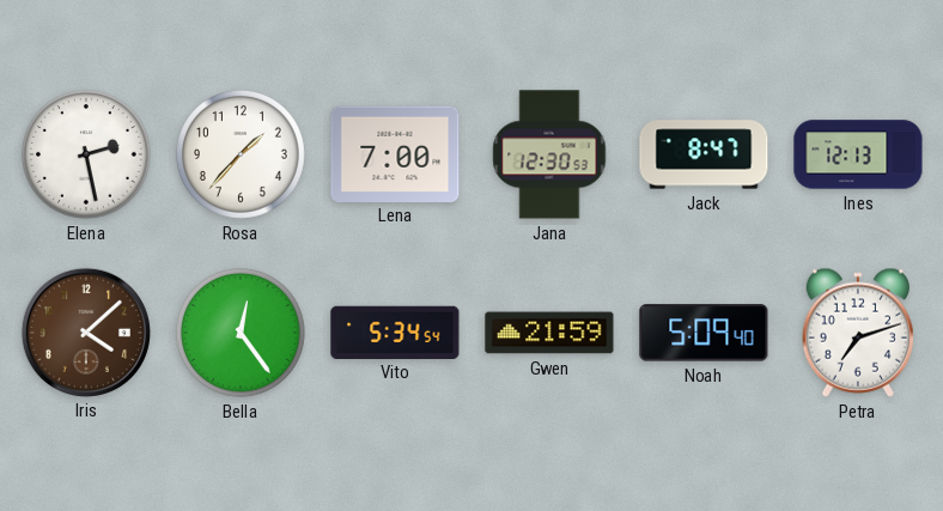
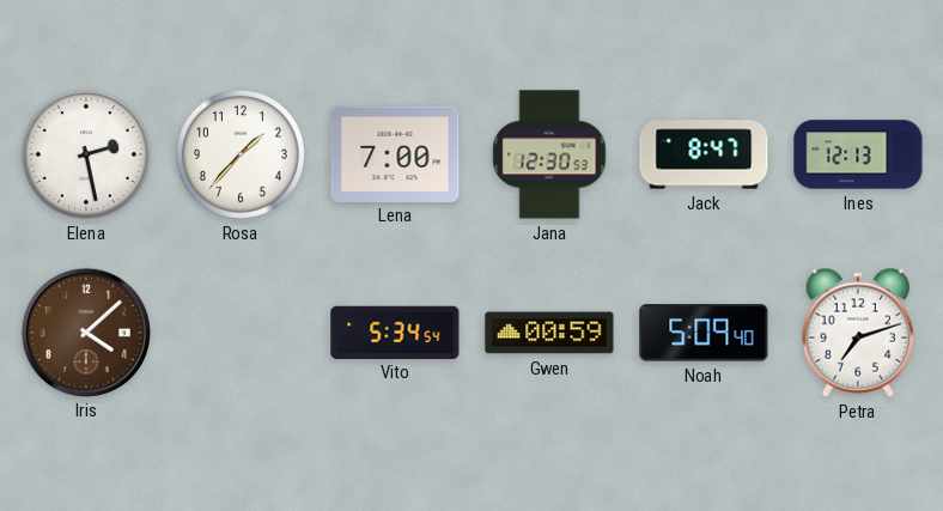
Bella: 12:24 -> none
Gwen: 21:59 -> 00:59
